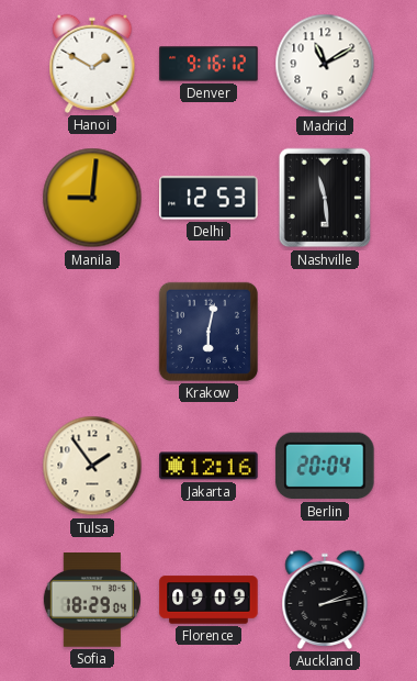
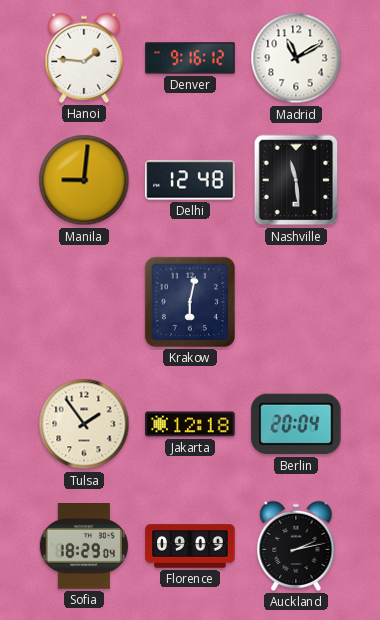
Hanoi: 1:50 -> 1:46
Delhi: 12:53 -> 12:48
Jakarta: 12:16 -> 12:18
